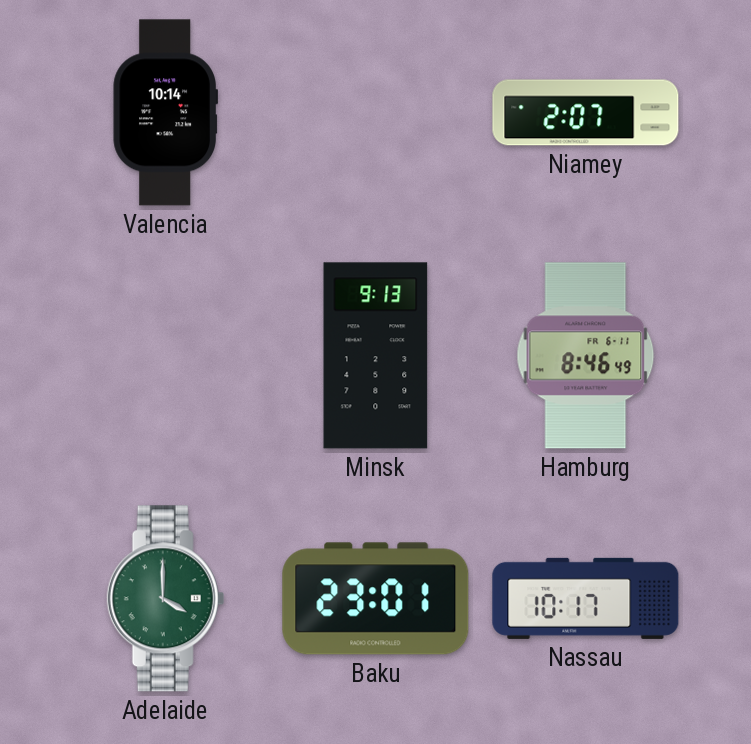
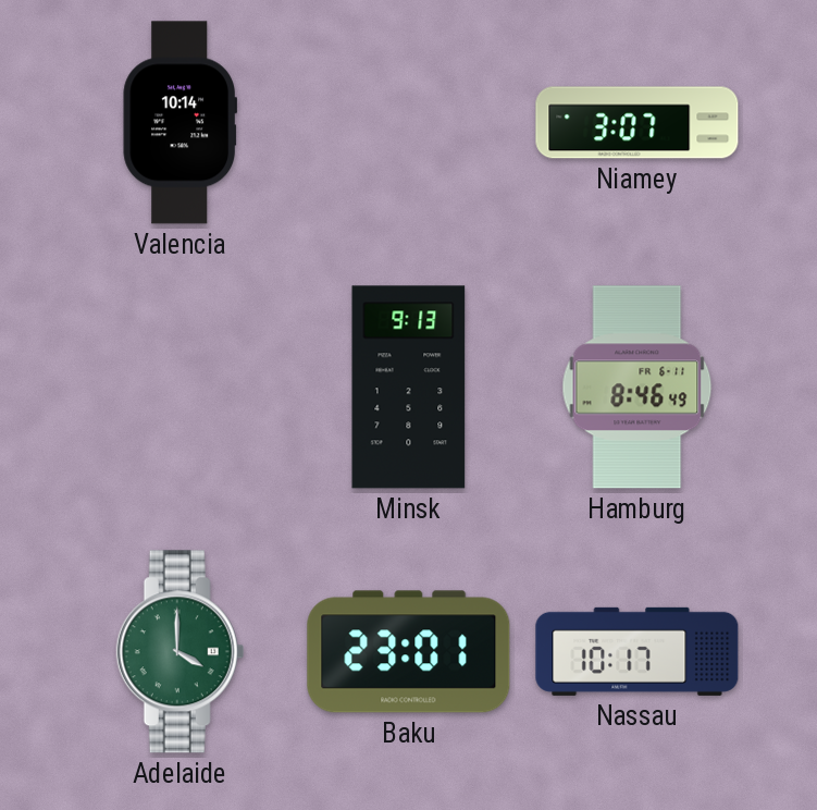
Niamey: 2:07 -> 3:07
